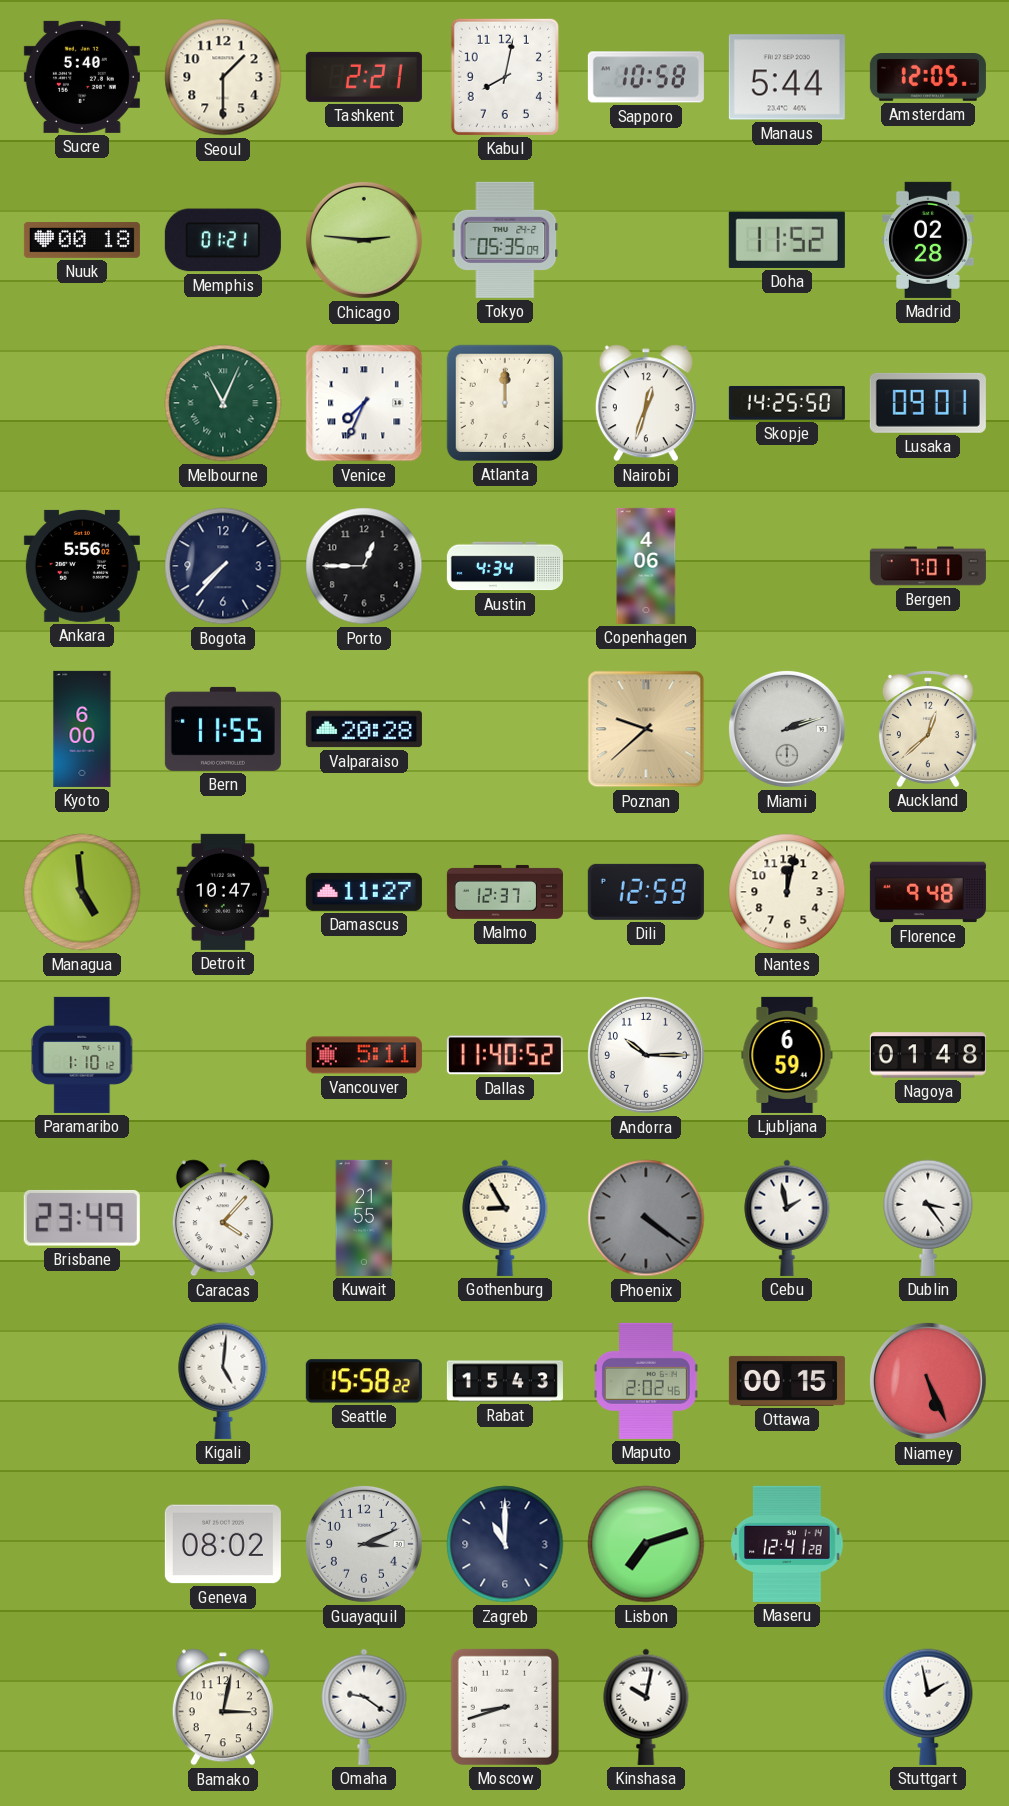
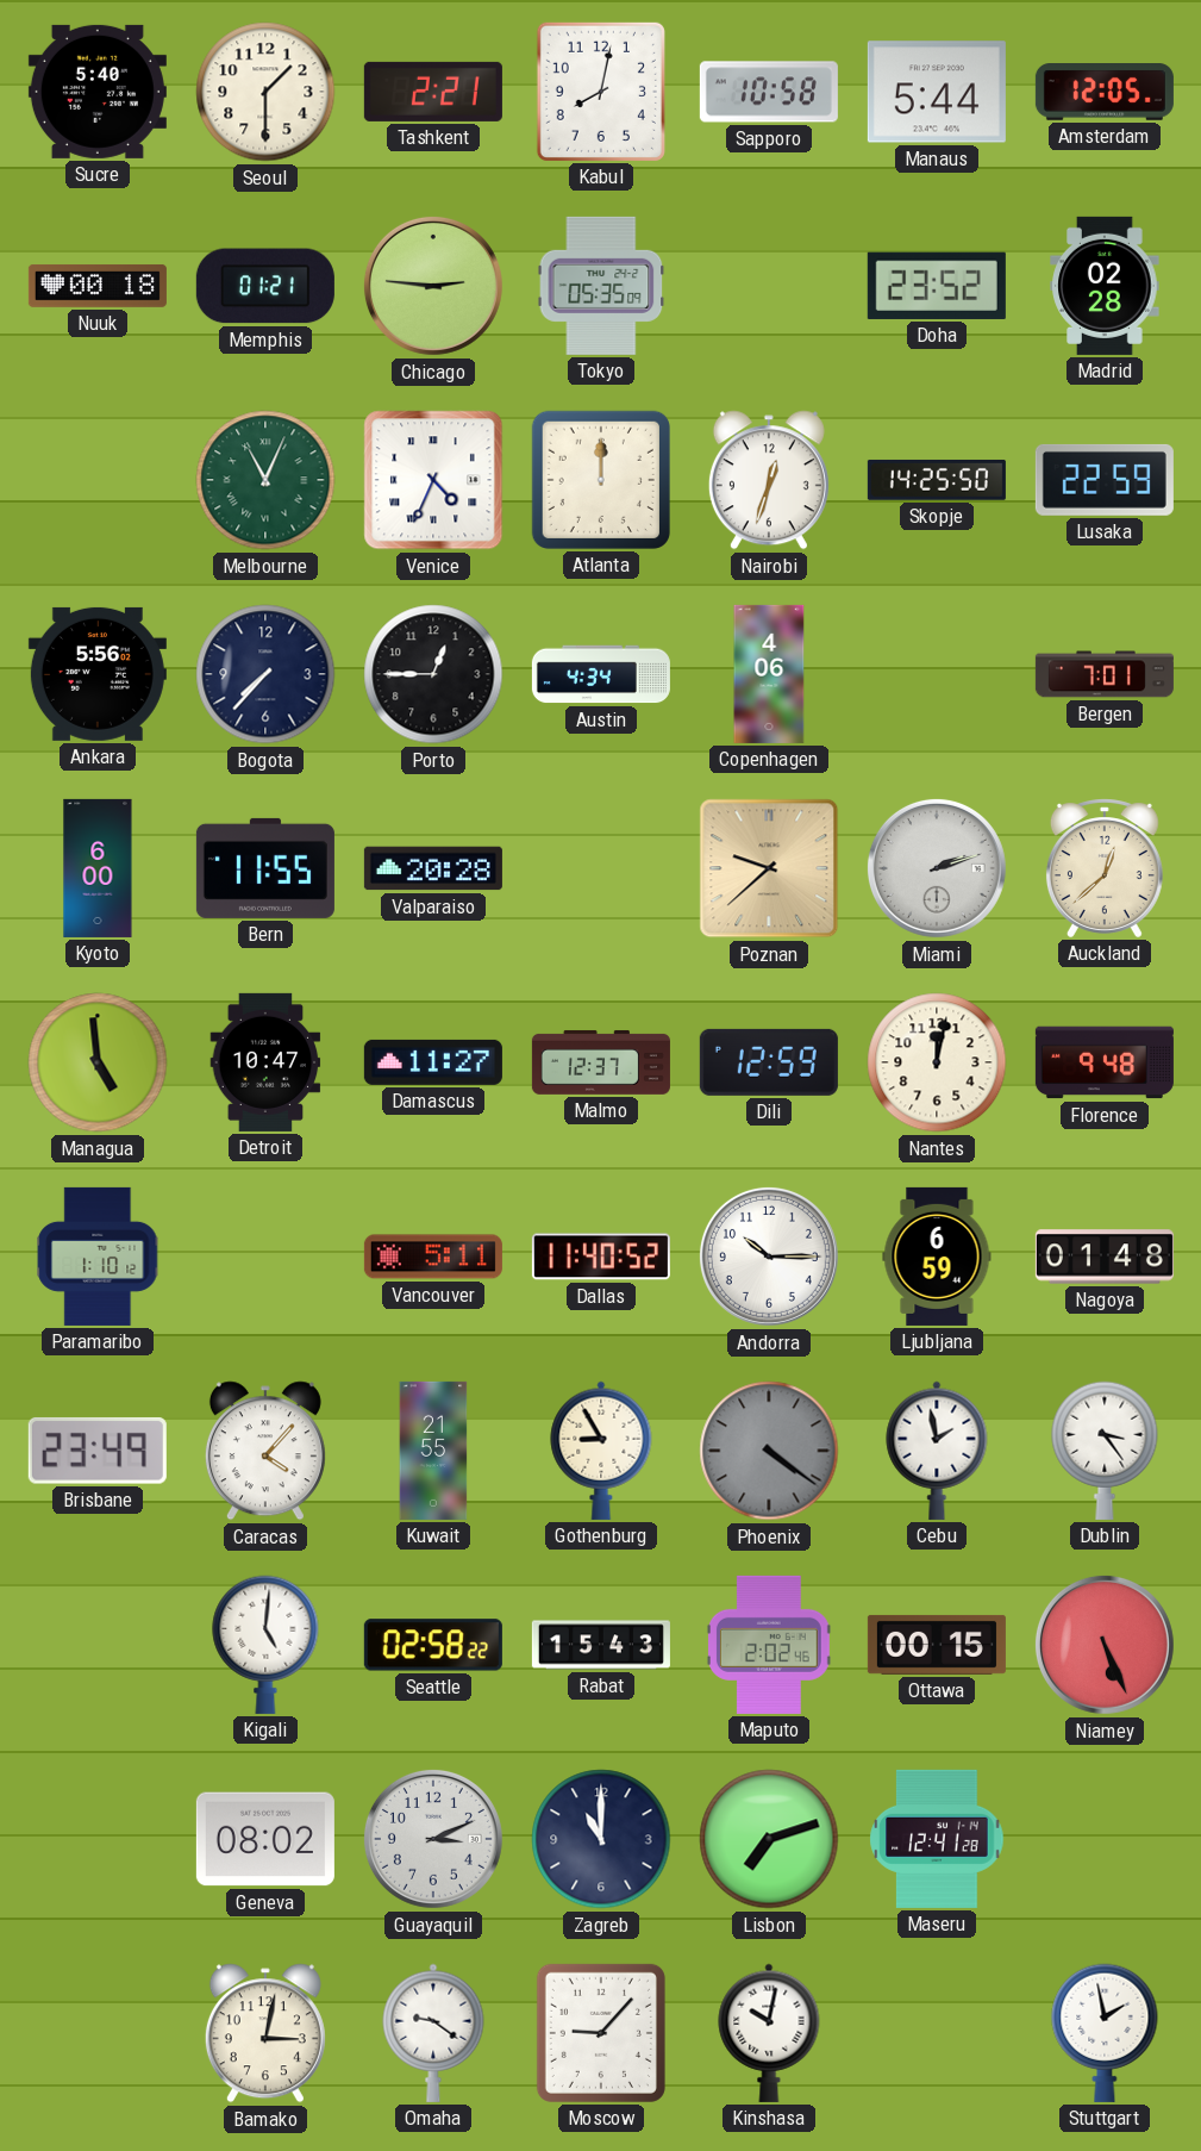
Doha: 11:52 -> 23:52
Venice: 7:34 -> 4:34
Lusaka: 09:01 -> 22:59
Seattle: 15:58 -> 02:58
Moscow: 8:42 -> 9:07
